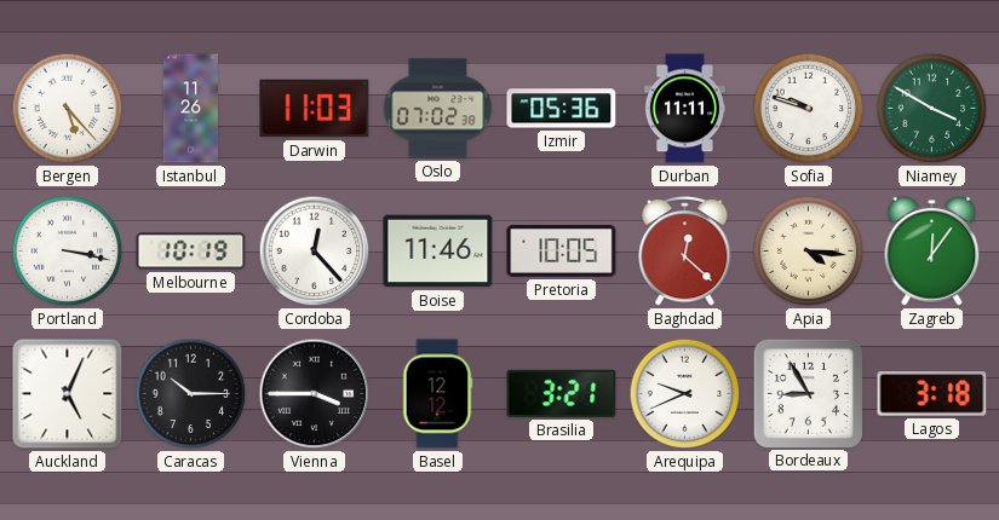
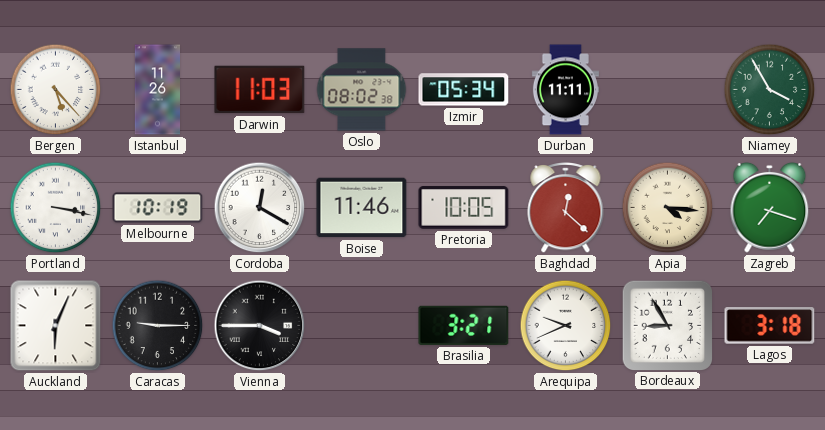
Oslo: 07:02 -> 08:02
Izmir: 05:36 -> 05:34
Sofia: 9:48 -> none
Niamey: 3:50 -> 3:55
Cordoba: 12:23 -> 12:20
Zagreb: 12:06 -> 7:18
Auckland: 5:04 -> 6:04
Caracas: 10:15 -> 9:15
Basel: 12:12 -> none
